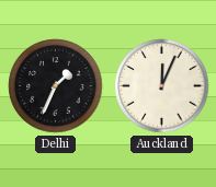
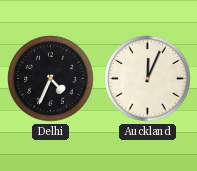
Delhi: 1:34 -> 4:34
